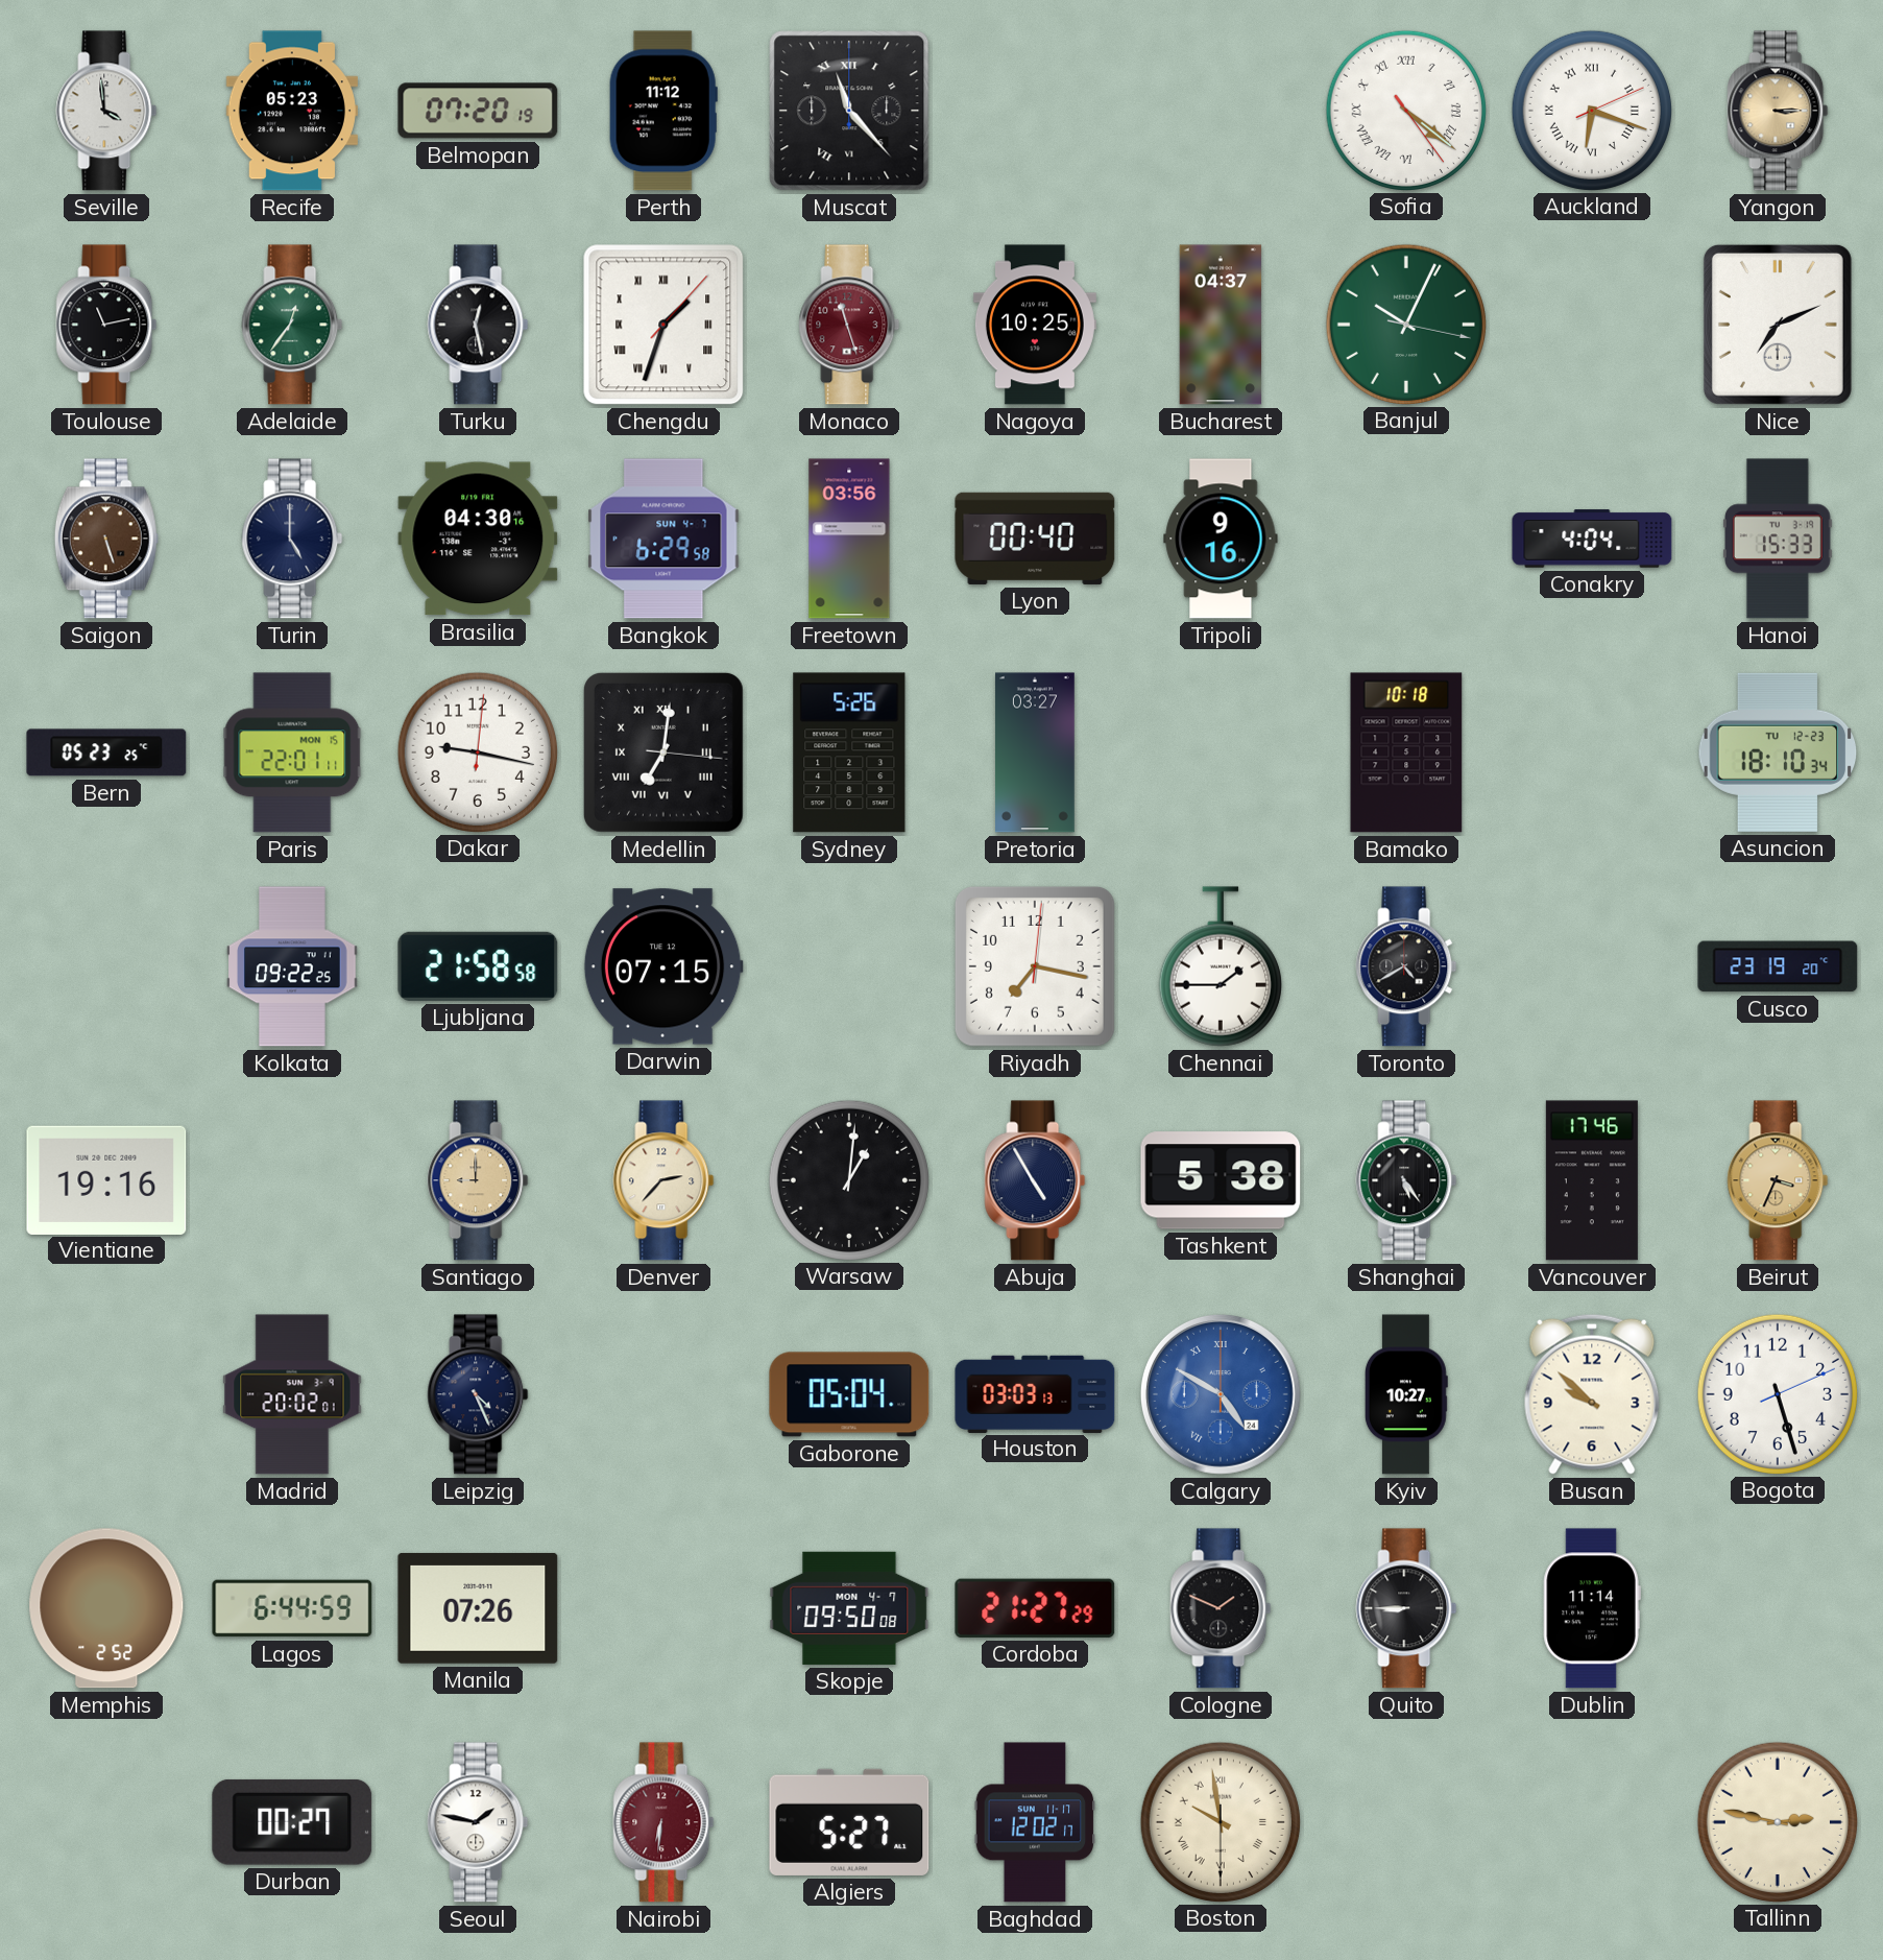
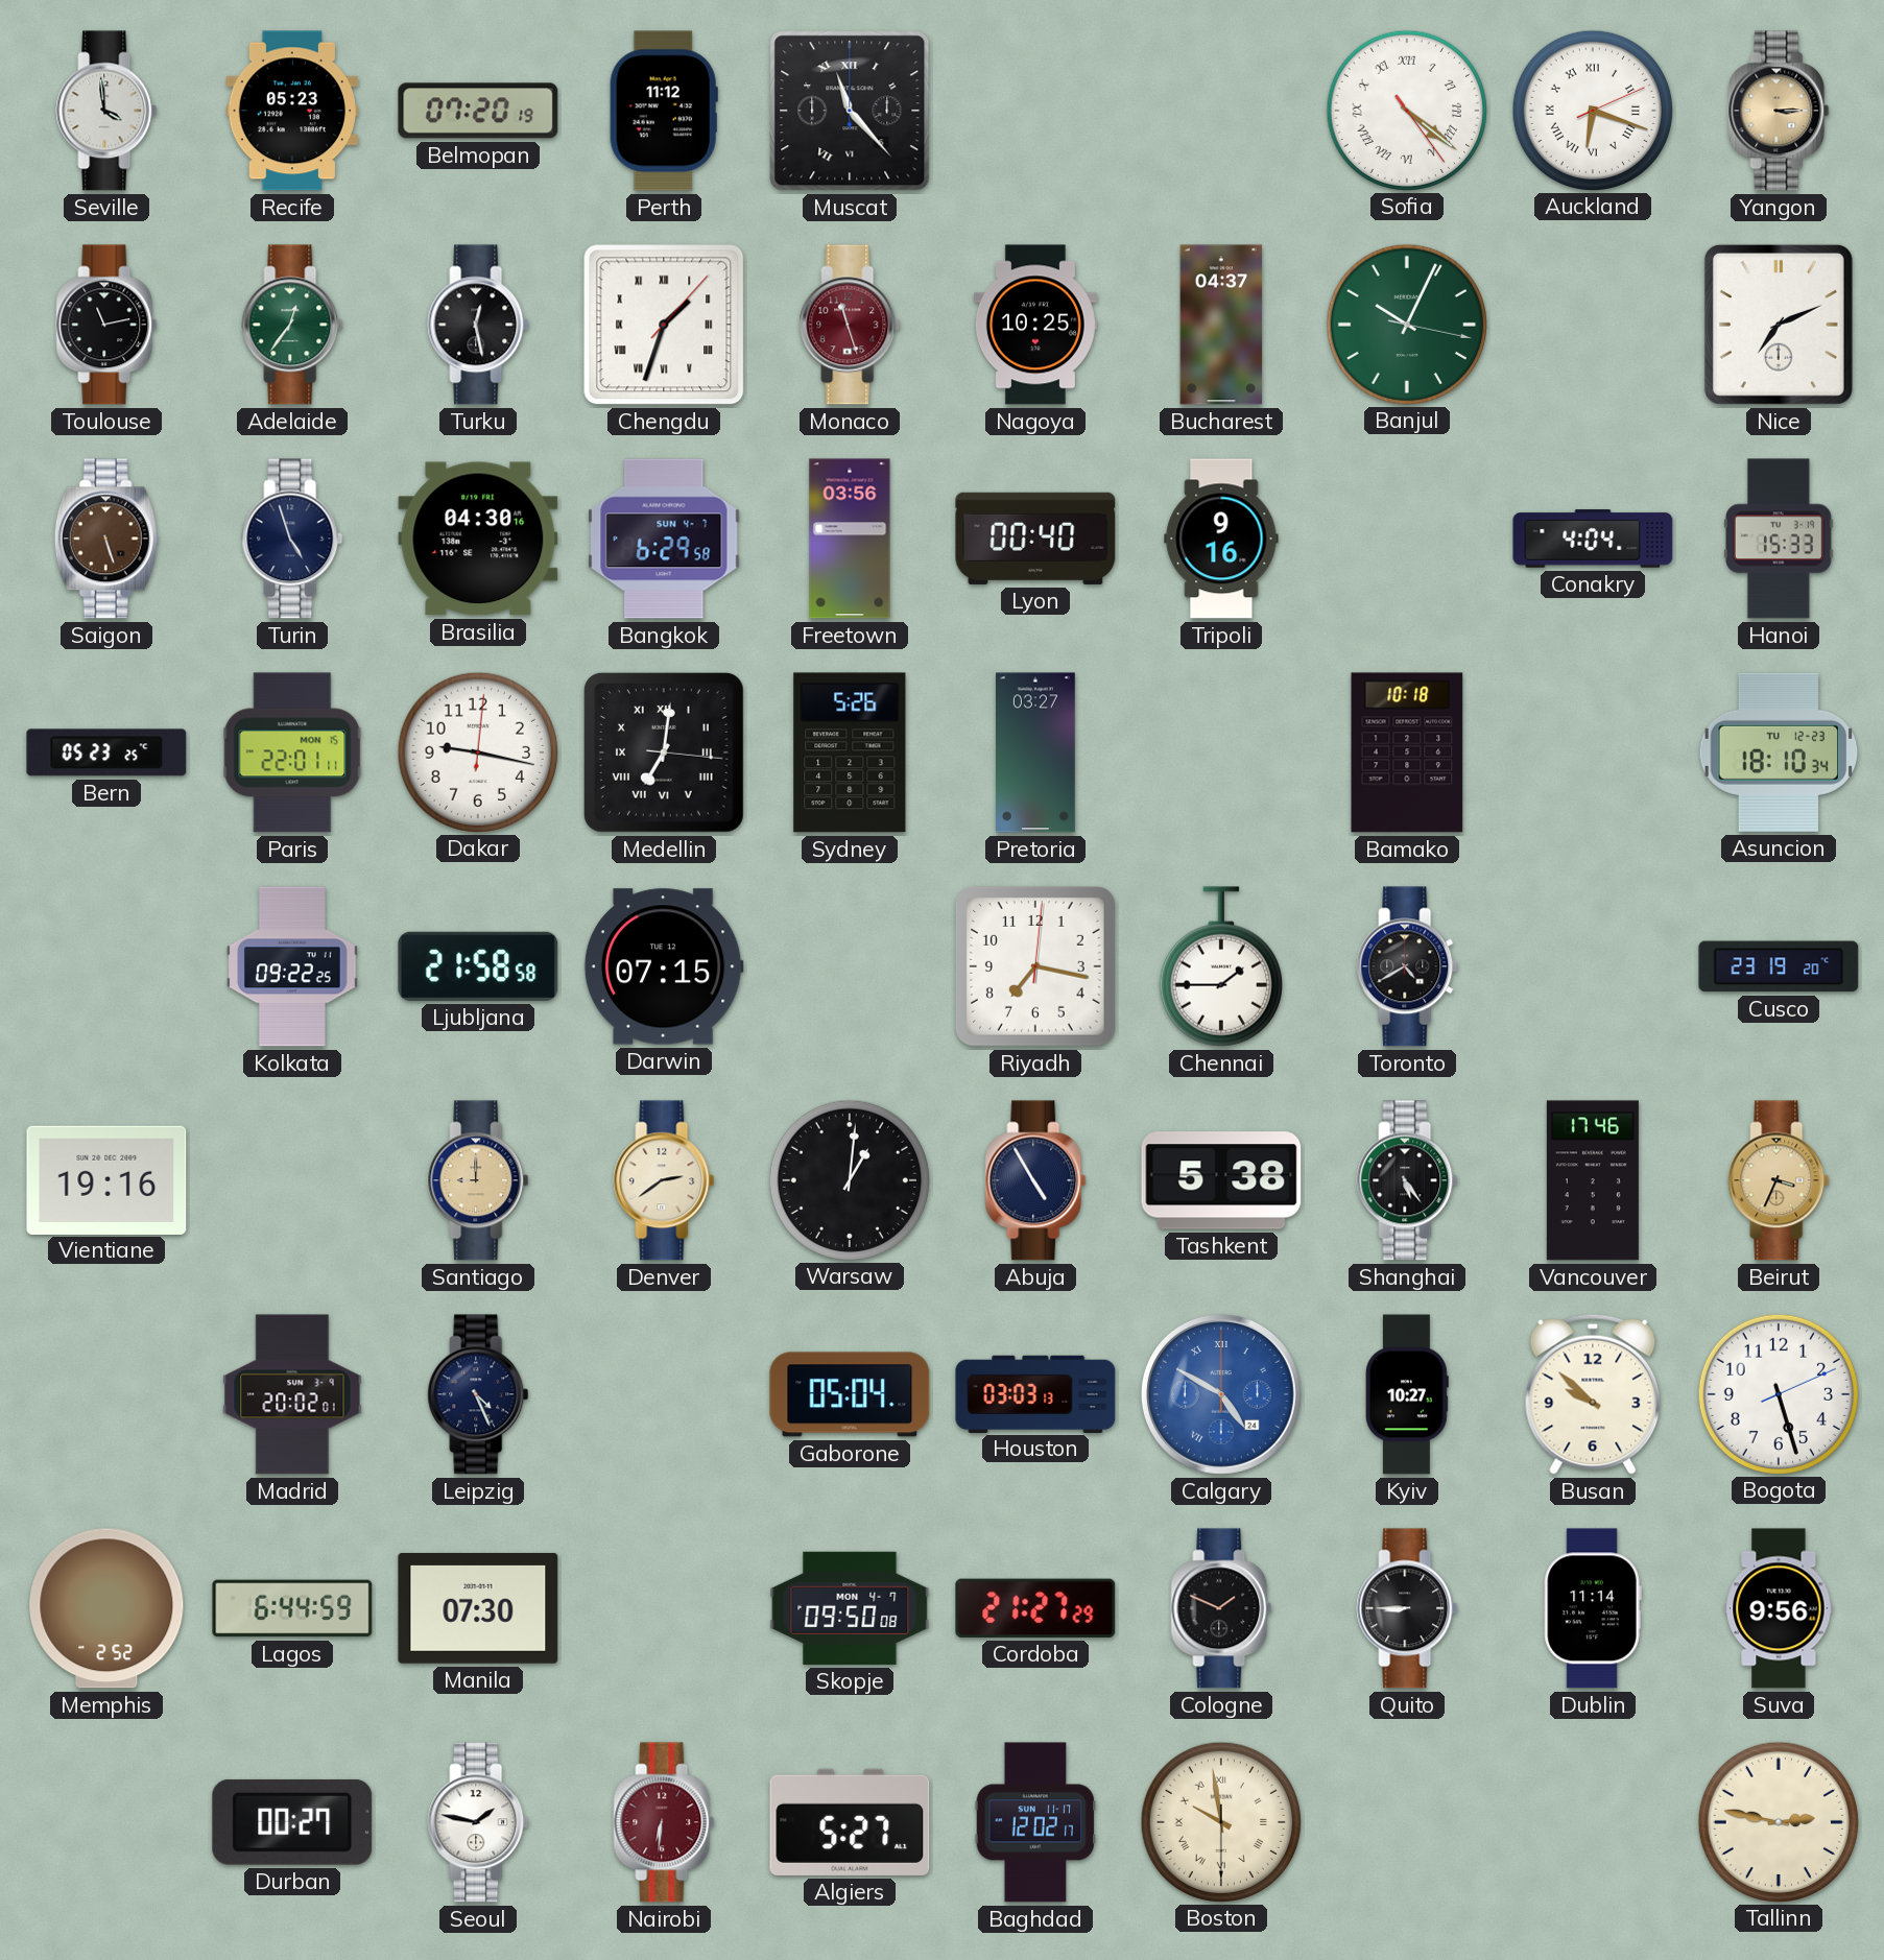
Turin: 5:00 -> 4:57
Denver: 2:37 -> 2:39
Manila: 07:26 -> 07:30
Suva: none -> 9:56
